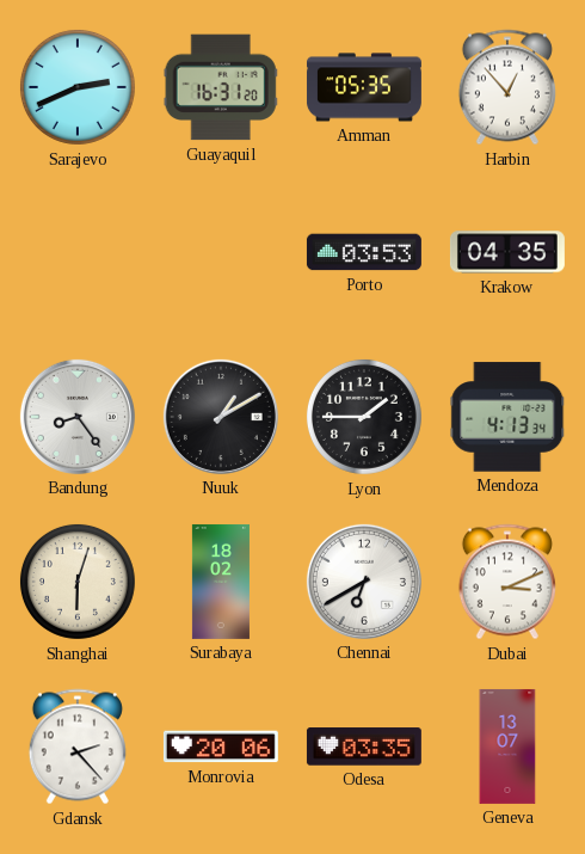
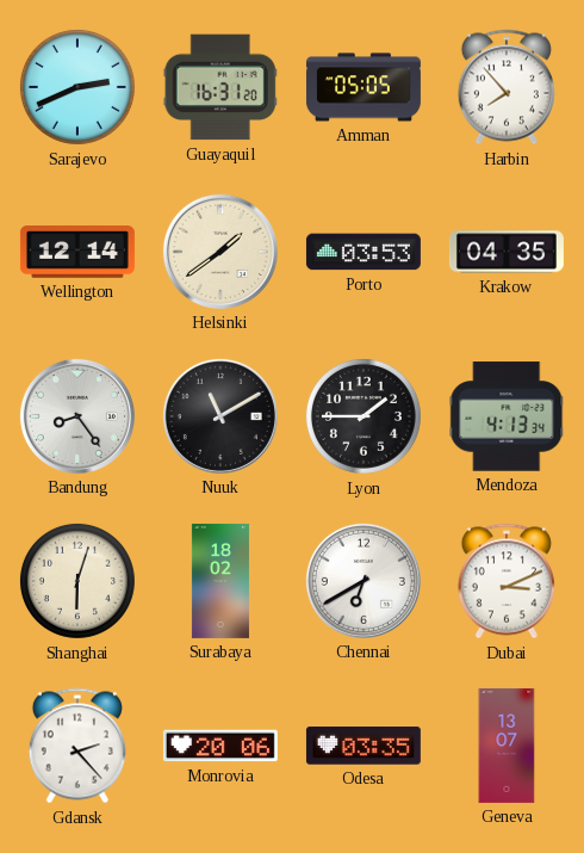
Amman: 05:35 -> 05:05
Harbin: 12:53 -> 7:53
Wellington: none -> 12:14
Helsinki: none -> 1:39
Nuuk: 1:10 -> 11:10
